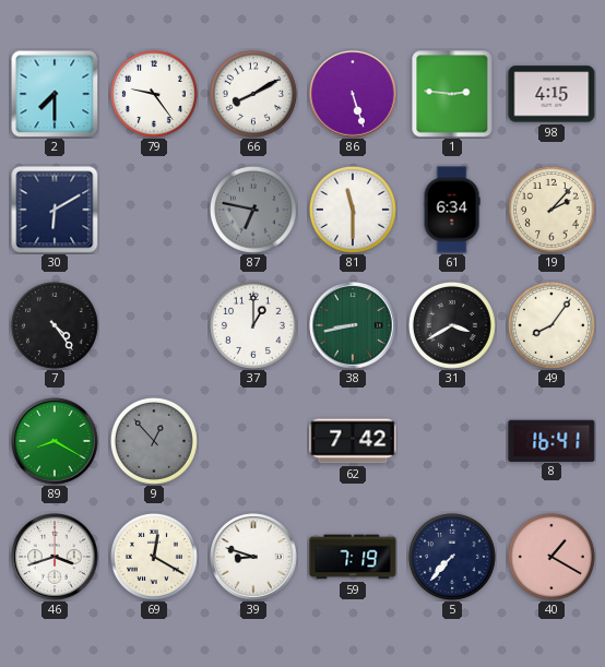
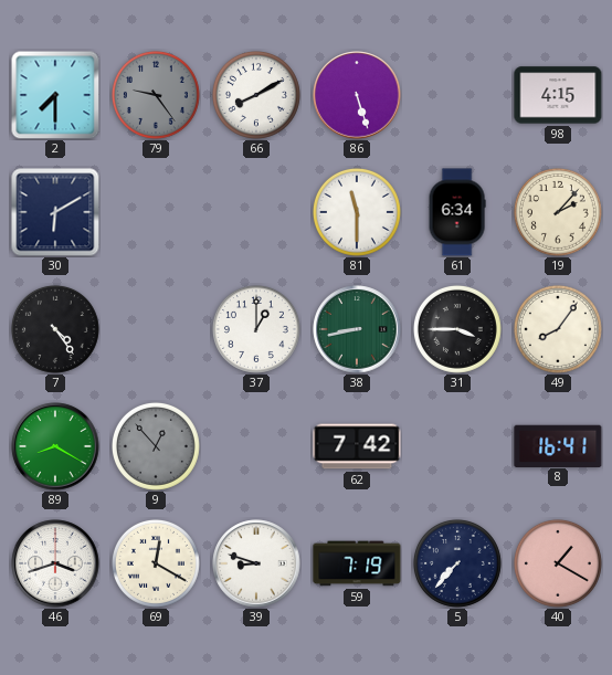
79 dial: white -> grey
1: 2:46 -> none
87: 6:47 -> none
31: 3:40 -> 3:45
